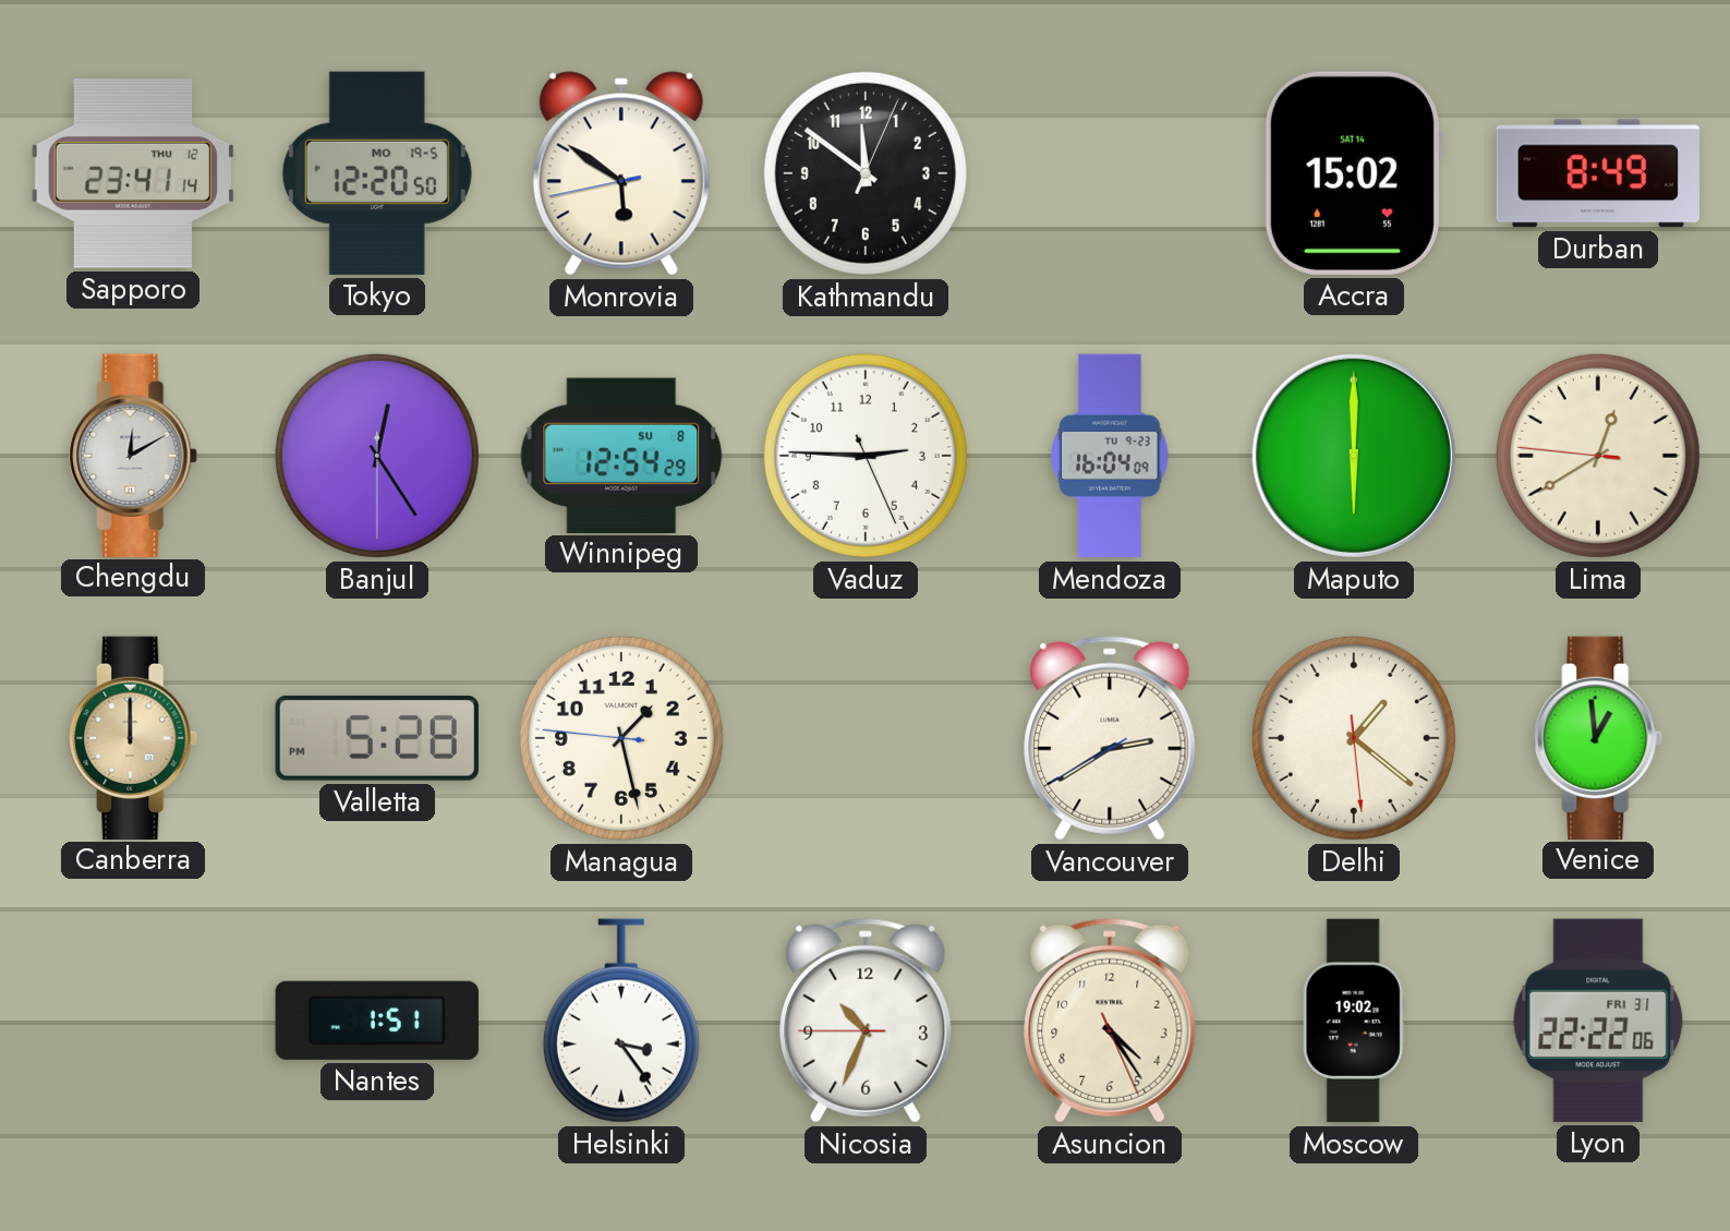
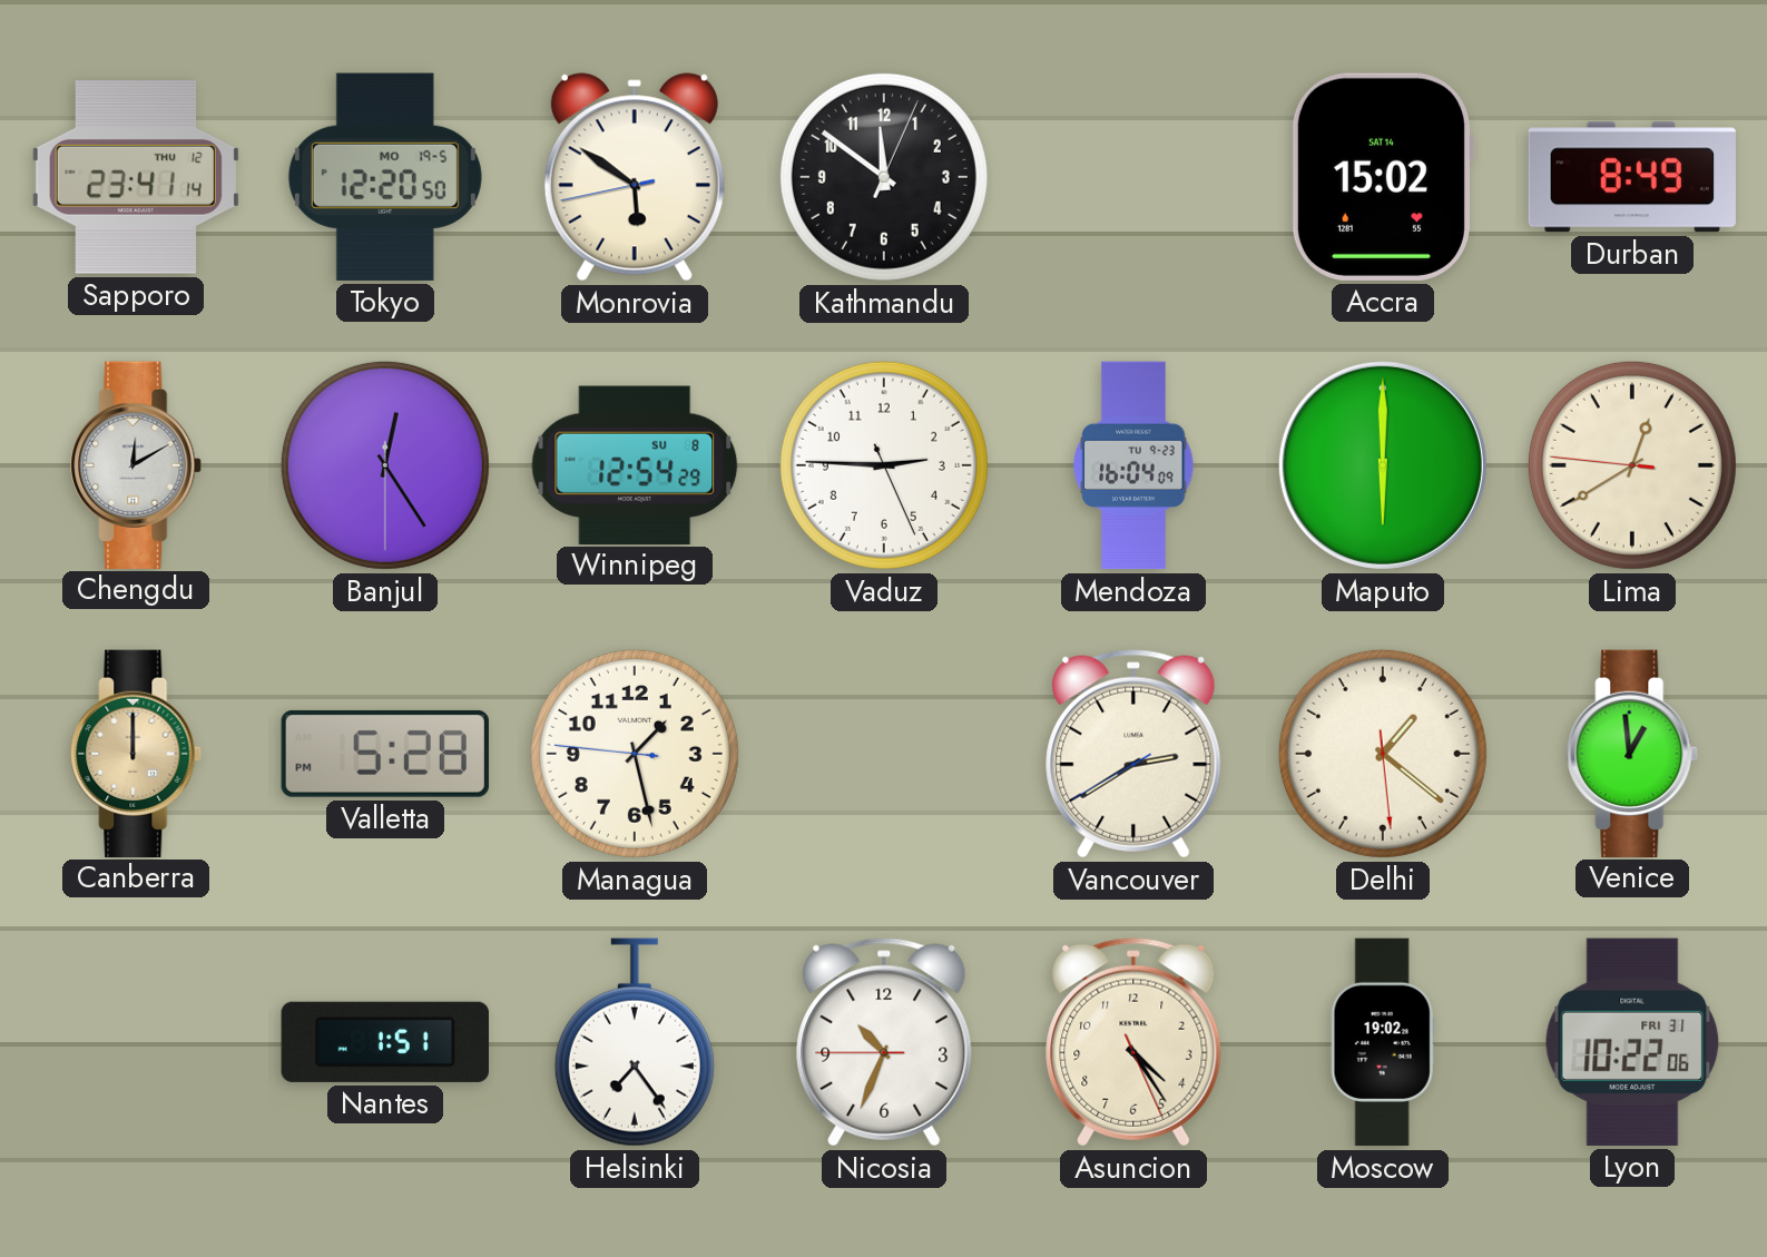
Helsinki: 3:24 -> 7:24
Lyon: 22:22 -> 10:22
